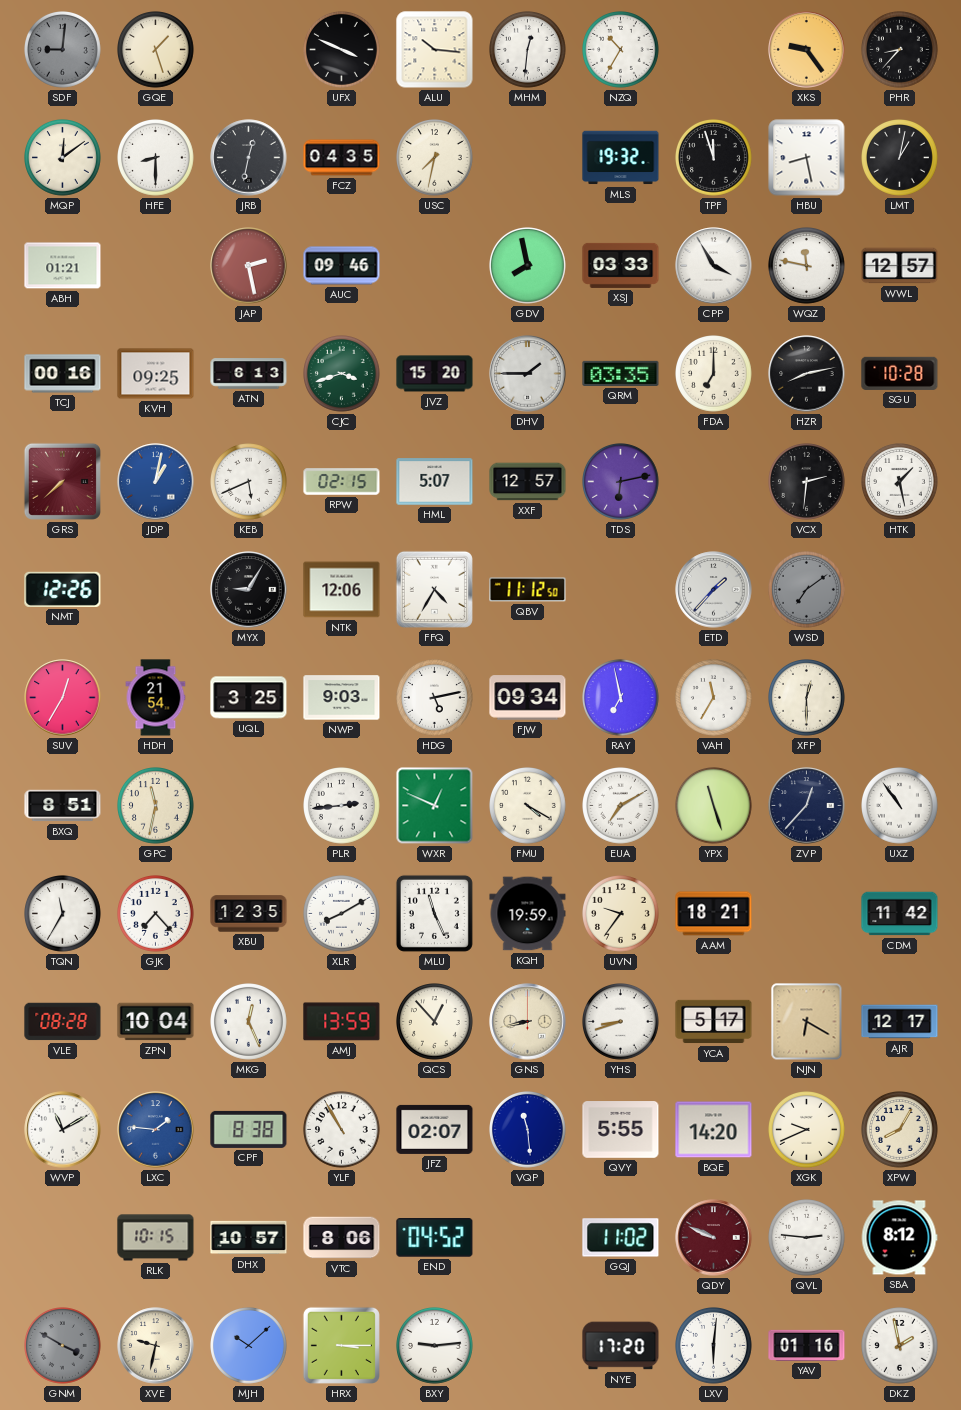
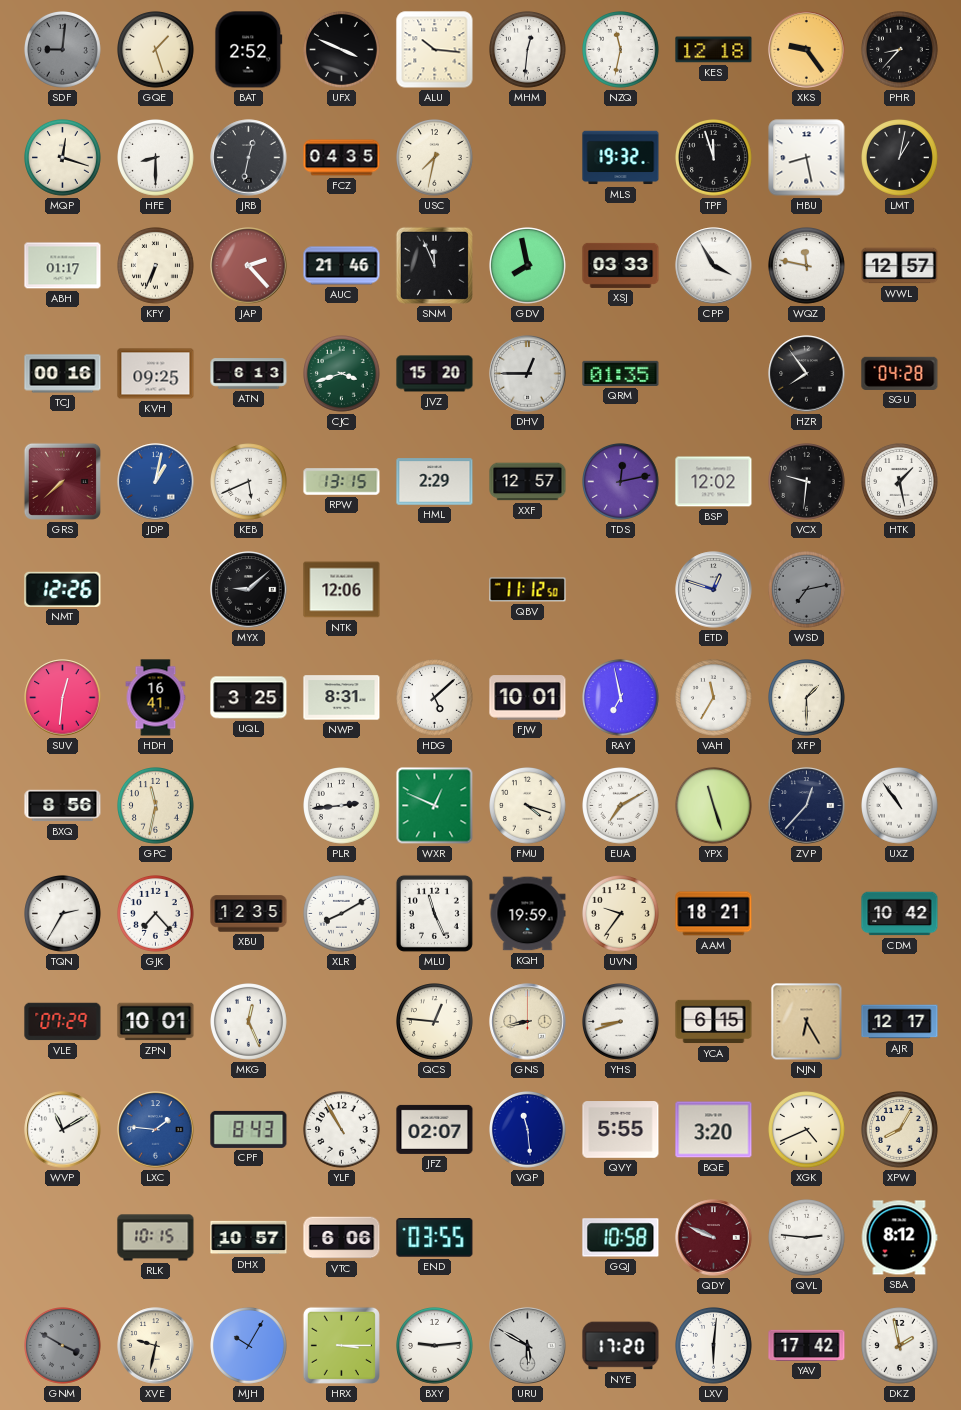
BAT: none -> 2:52
NZQ: 10:35 -> 11:32
KES: none -> 12:18
MQP: 12:09 -> 12:18
ABH: 01:21 -> 01:17
KFY: none -> 6:34
JAP: 2:28 -> 2:23
AUC: 09:46 -> 21:46
SNM: none -> 11:56
DHV: 1:45 -> 12:45
QRM: 03:35 -> 01:35
FDA: 7:00 -> none
HZR: 8:13 -> 7:54
SGU: 10:28 -> 04:28
RPW: 02:15 -> 13:15
HML: 5:07 -> 2:29
TDS: 6:13 -> 12:13
BSP: none -> 12:02
VCX: 2:31 -> 9:31
MYX: 9:05 -> 9:08
FFQ: 4:35 -> none
ETD: 1:37 -> 12:48
WSD: 7:09 -> 7:13
SUV: 12:35 -> 12:31
HDH: 21:54 -> 16:41
NWP: 9:03 -> 8:31
HDG: 5:13 -> 5:08
FJW: 09:34 -> 10:01
XFP: 12:30 -> 1:30
BXQ: 8:51 -> 8:56
FMU: 4:20 -> 4:18
TQN: 11:35 -> 2:35
CDM: 11:42 -> 10:42
VLE: 08:28 -> 07:29
ZPN: 10:04 -> 10:01
AMJ: 13:59 -> none
QCS: 12:53 -> 12:46
YCA: 5:17 -> 6:15
NJN: 6:20 -> 6:25
CPF: 8:38 -> 8:43
BQE: 14:20 -> 3:20
XGK: 9:41 -> 4:41
VTC: 8:06 -> 6:06
END: 04:52 -> 03:55
GQJ: 11:02 -> 10:58
MJH: 10:08 -> 10:05
URU: none -> 5:50
YAV: 01:16 -> 17:42
